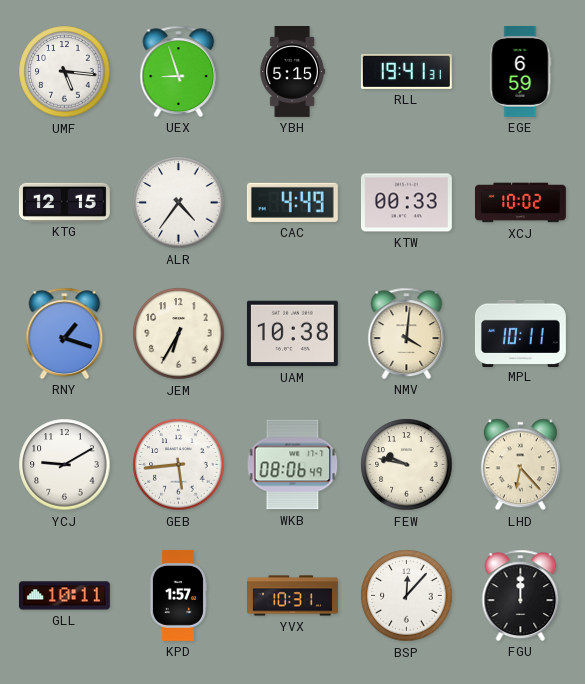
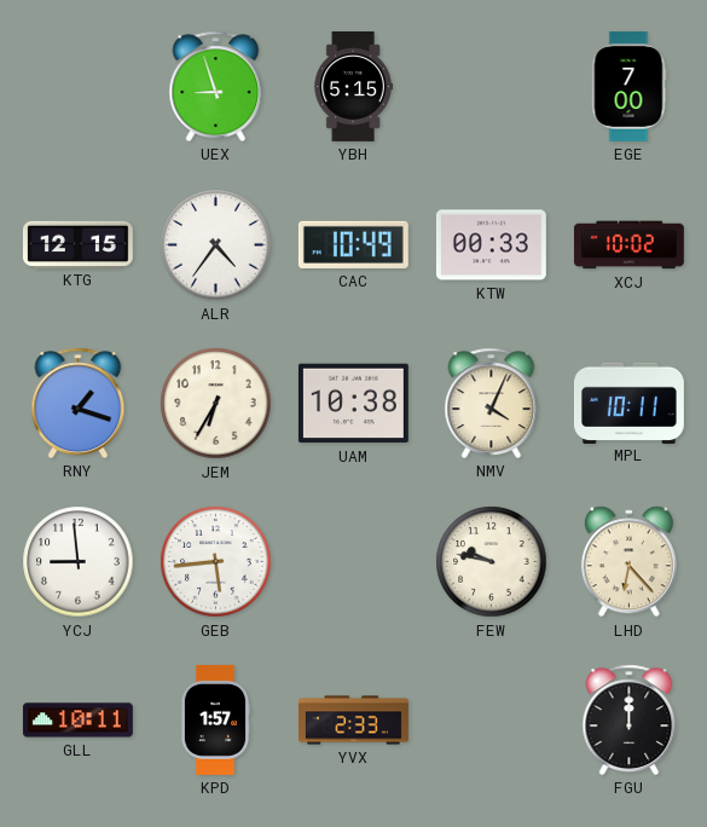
UMF: 5:16 -> none
RLL: 19:41 -> none
EGE: 6:59 -> 7:00
CAC: 4:49 -> 10:49
NMV: 4:01 -> 4:04
YCJ: 9:10 -> 8:59
WKB: 08:06 -> none
YVX: 10:31 -> 2:33
BSP: 12:07 -> none
